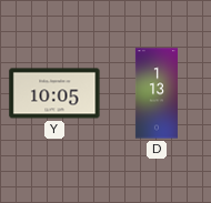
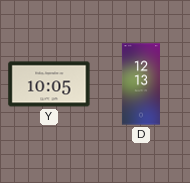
D: 1:13 -> 12:13
